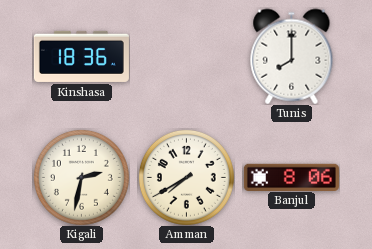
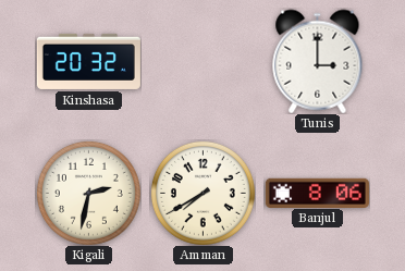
Kinshasa: 18:36 -> 20:32
Tunis: 8:00 -> 3:00
